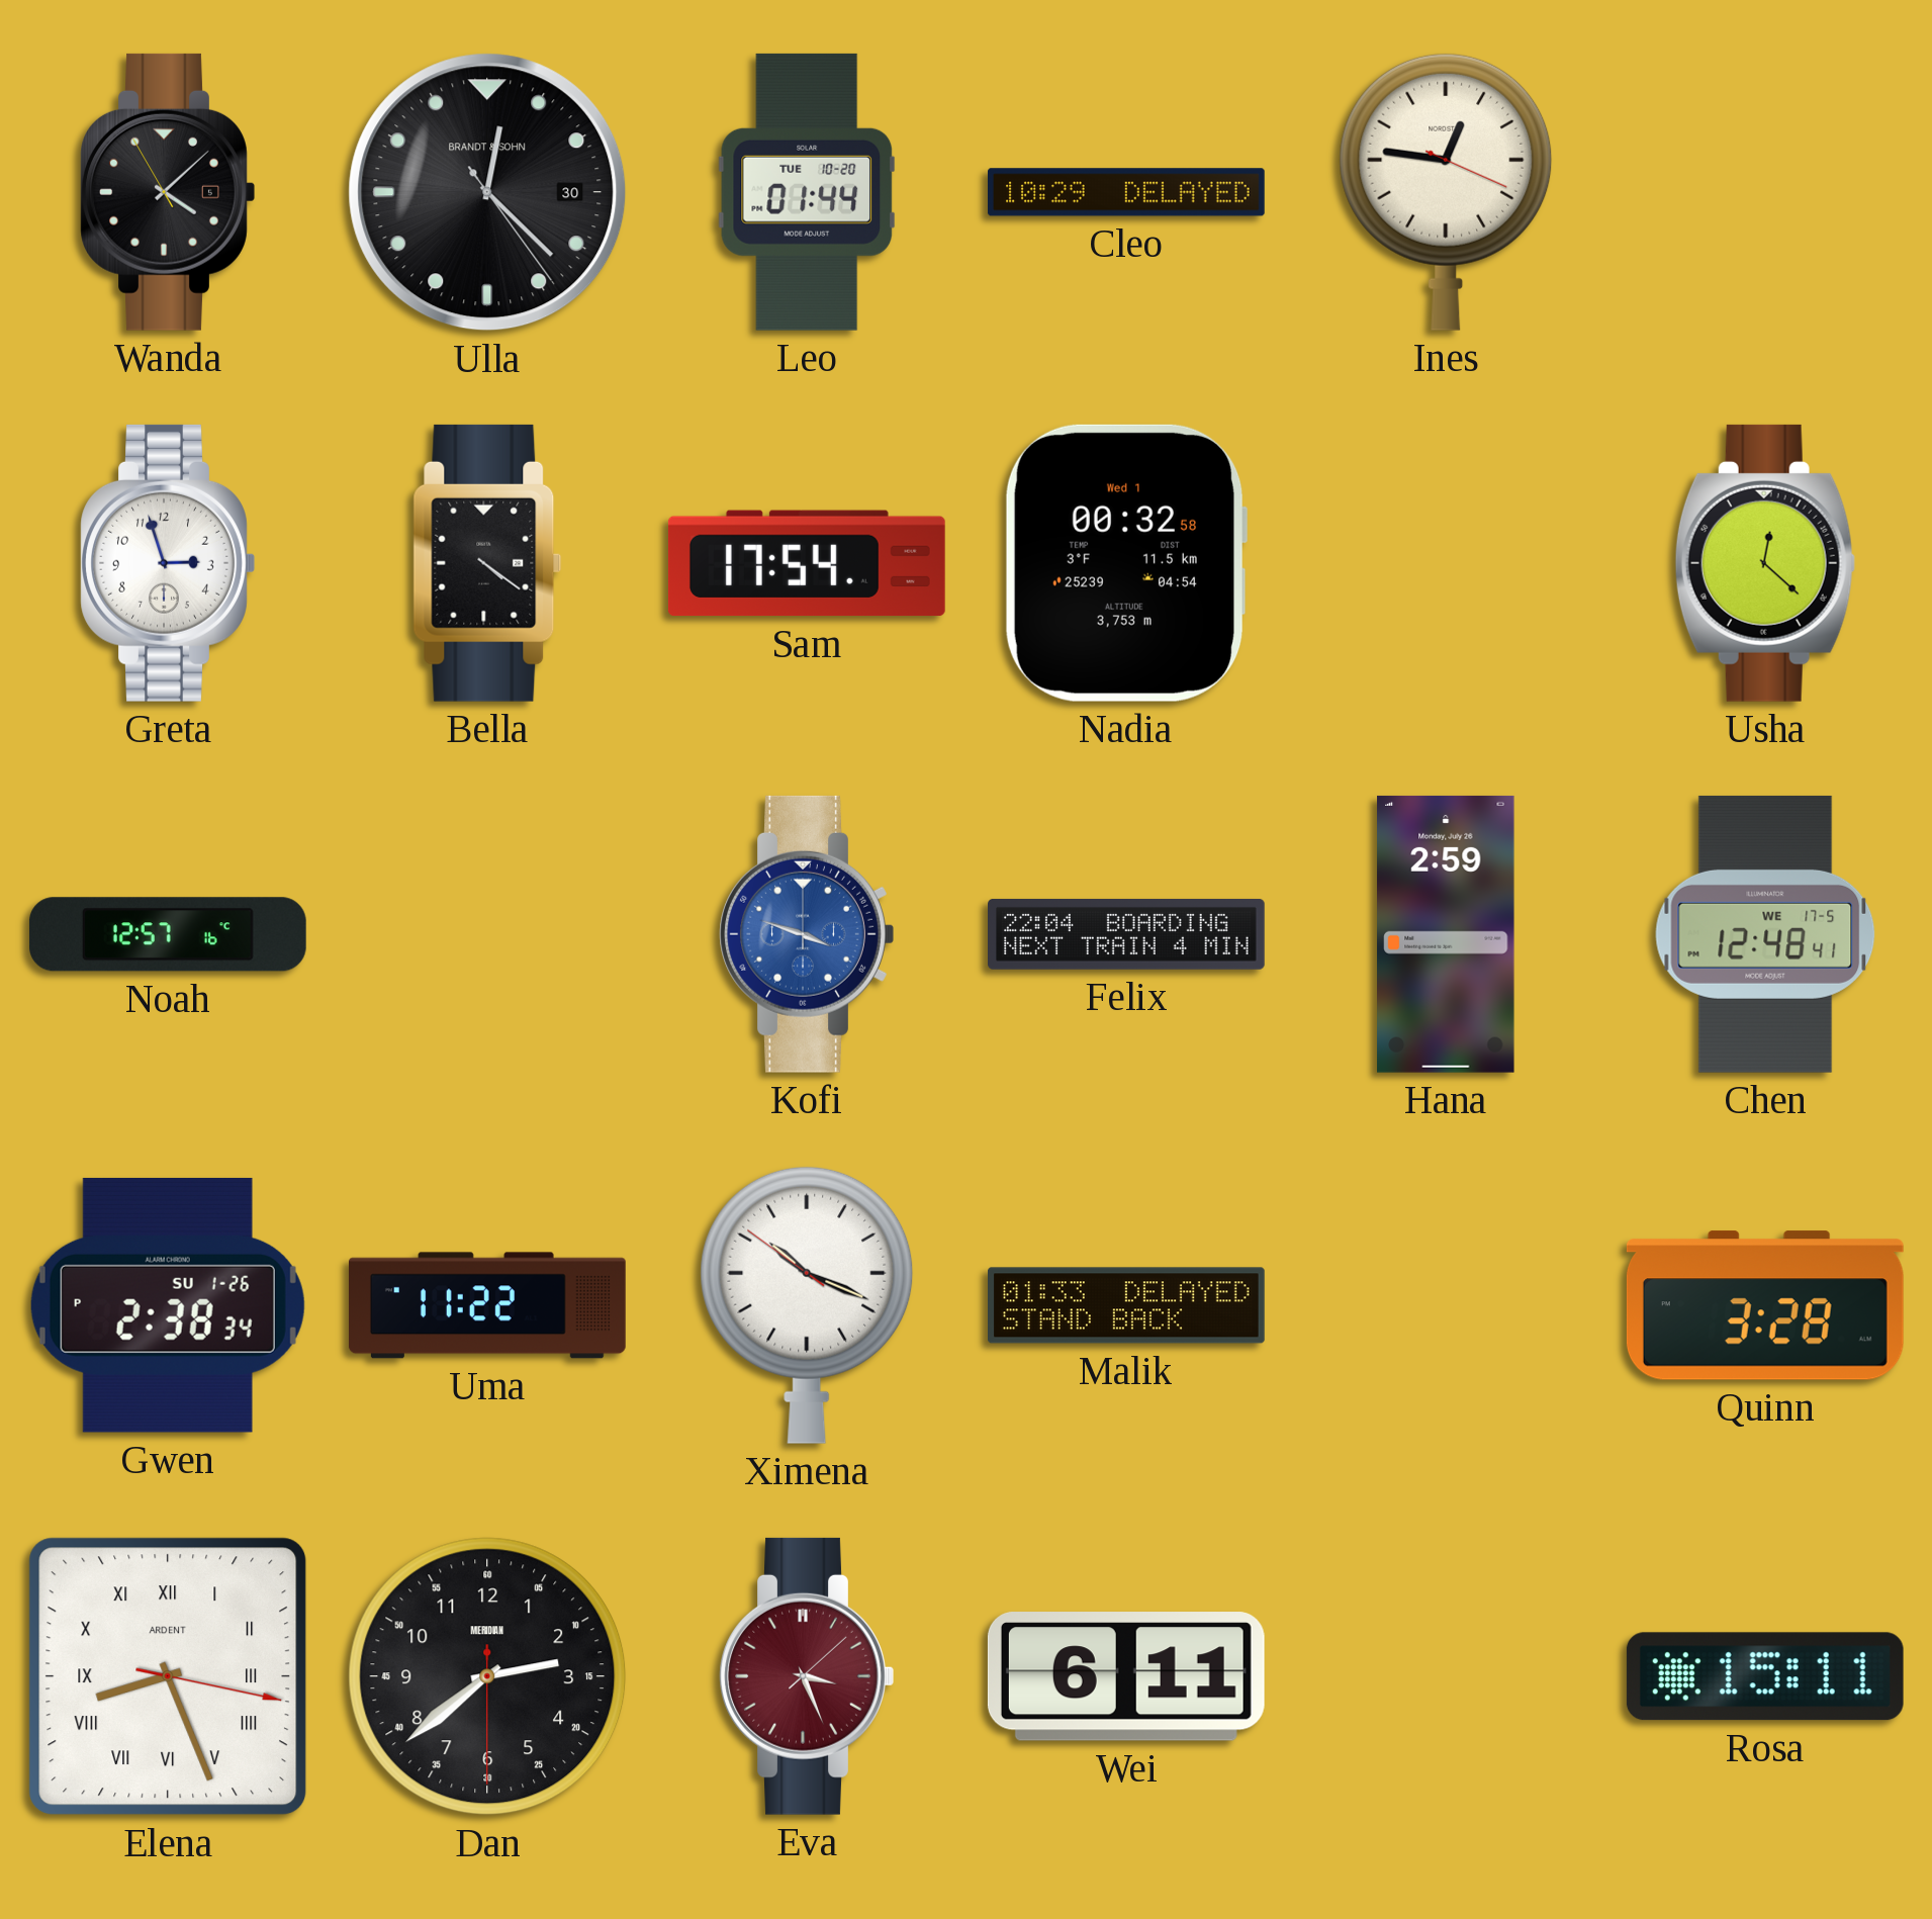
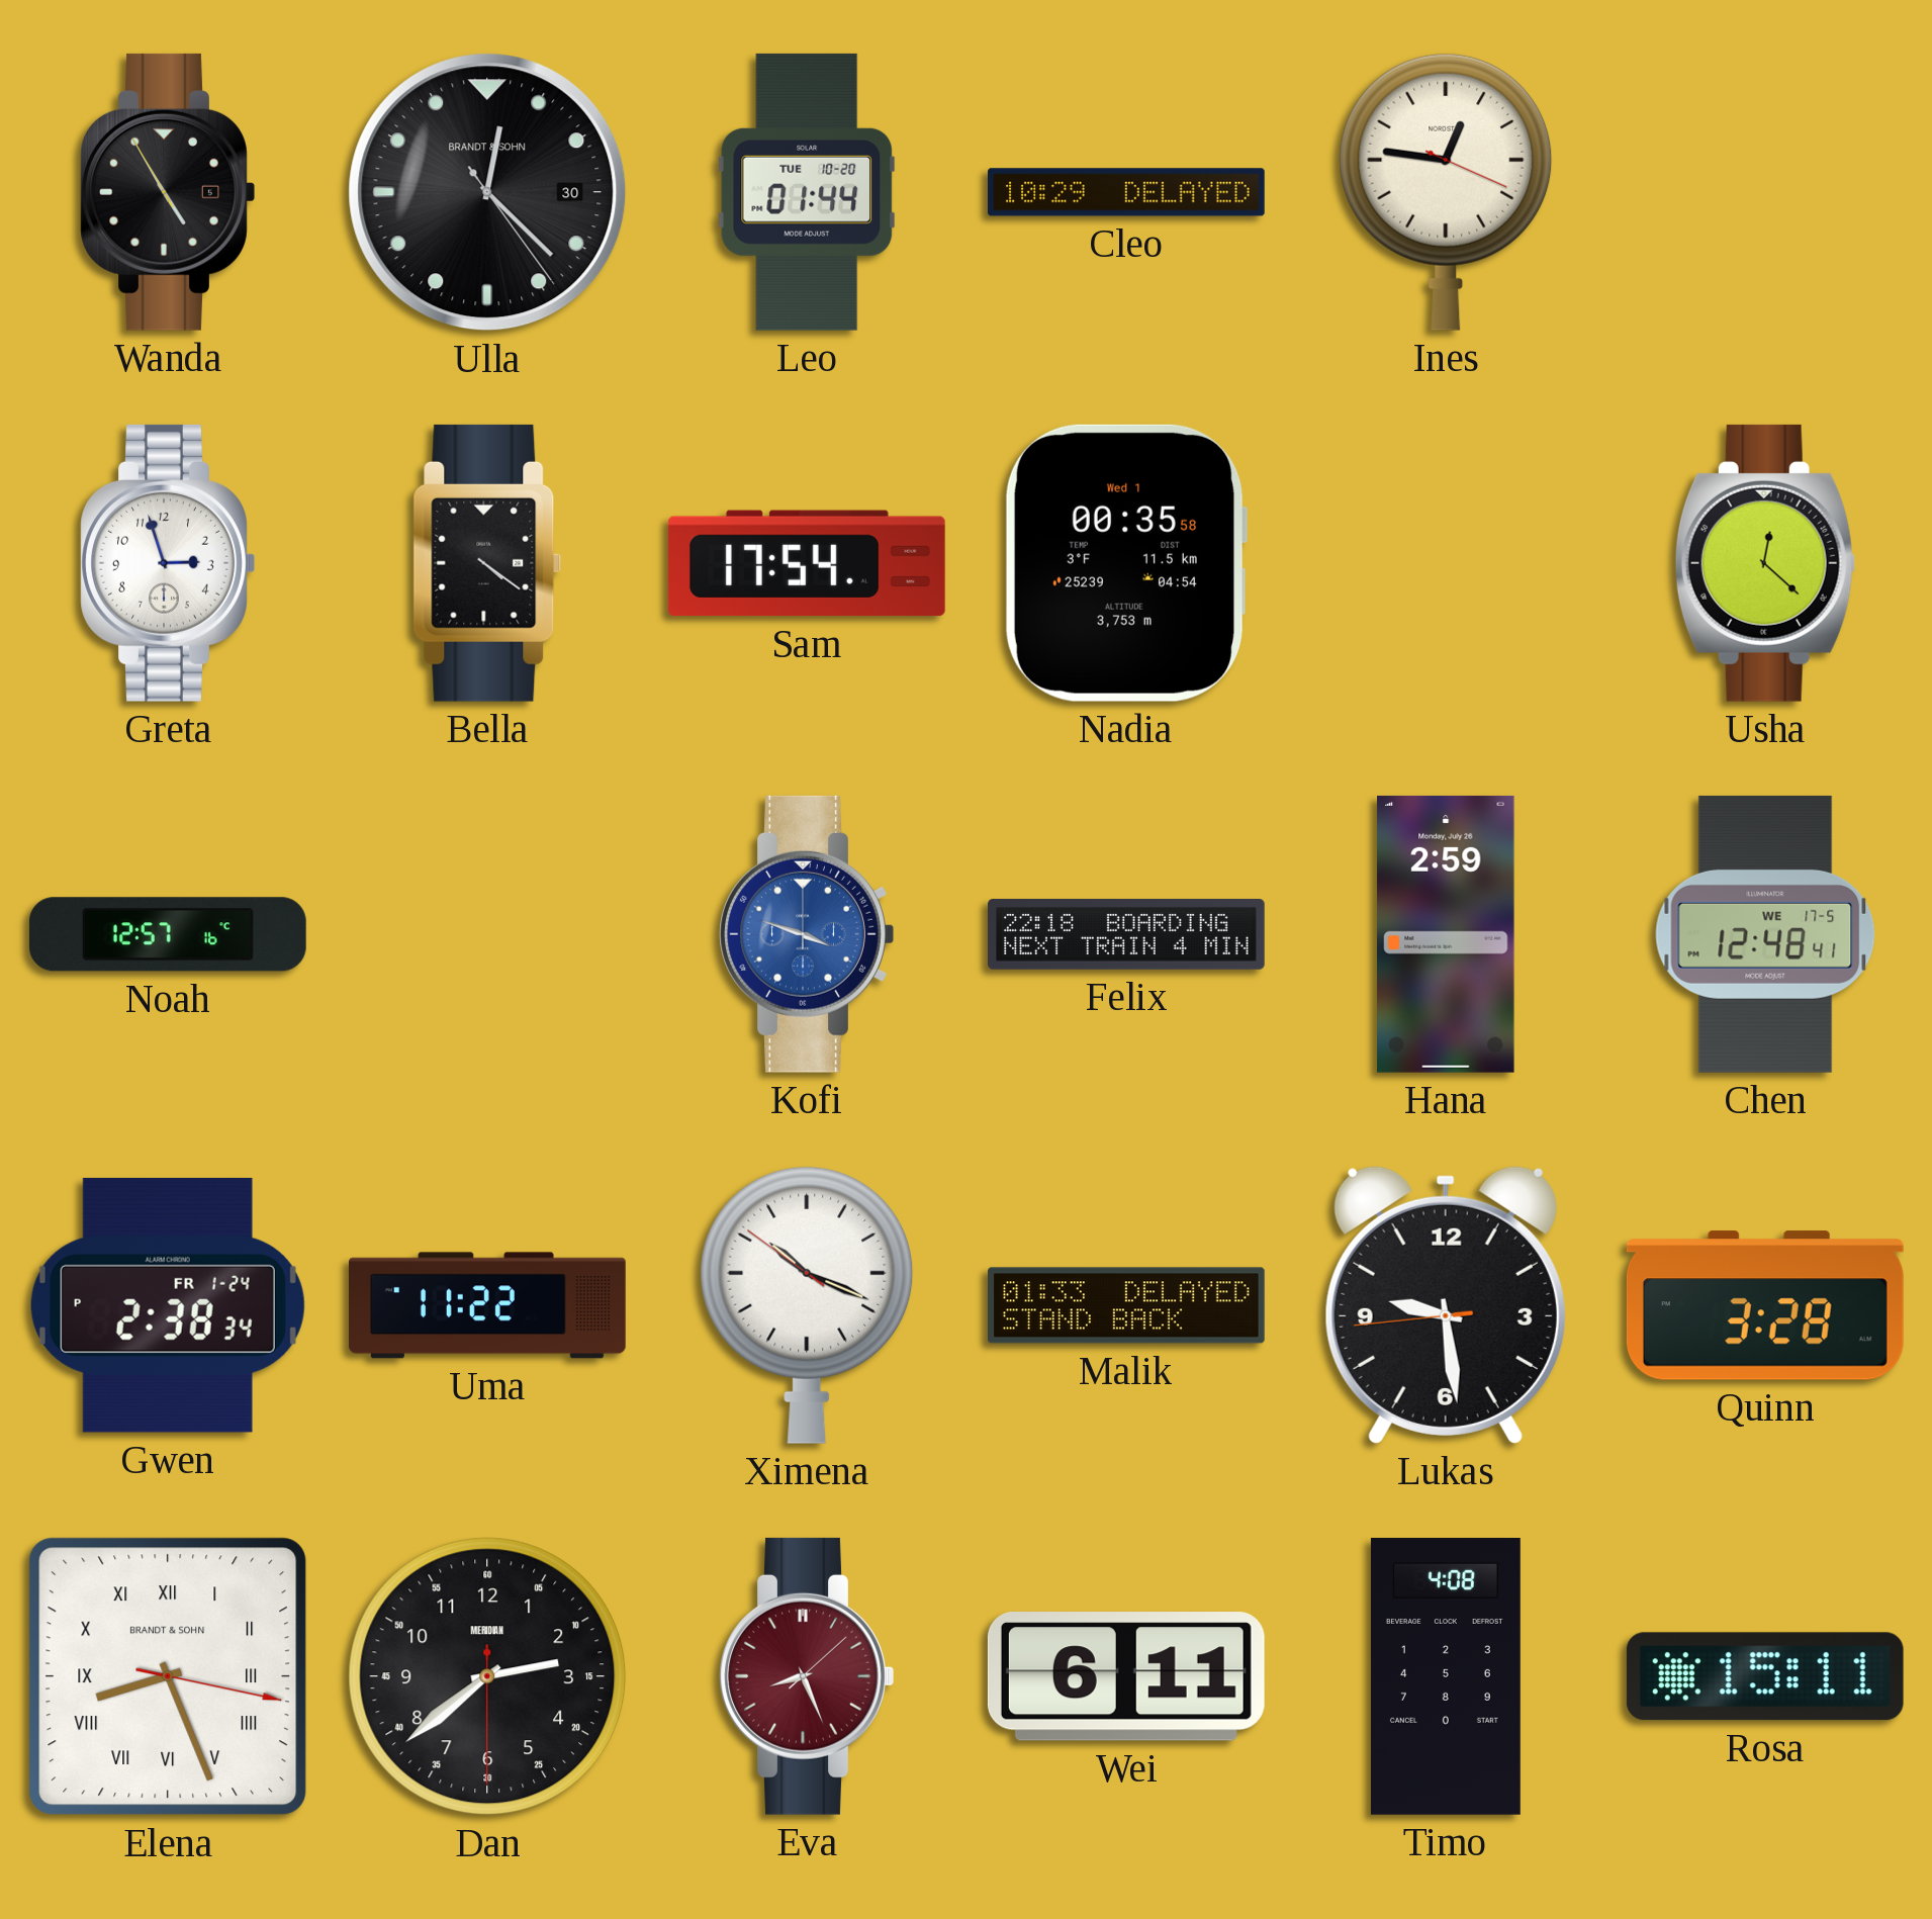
Wanda: 4:07 -> 4:54
Nadia: 00:32 -> 00:35
Felix: 22:04 -> 22:18
Gwen date: SU 1-26 -> FR 1-24
Lukas: none -> 9:28
Elena brand: ARDENT -> BRANDT & SOHN
Eva: 3:26 -> 8:26
Timo: none -> 4:08
